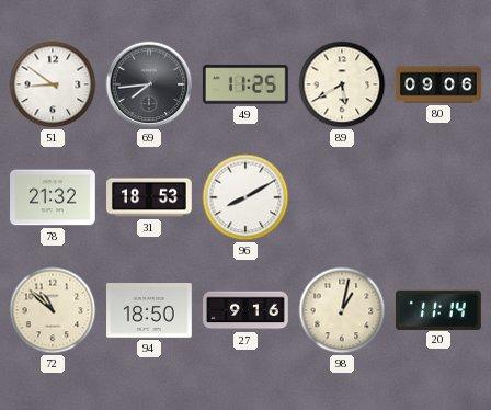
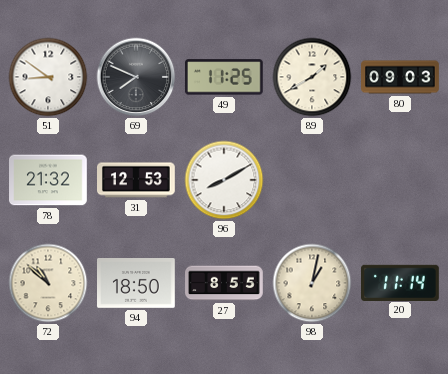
69: 7:44 -> 7:49
89: 5:40 -> 1:40
80: 09:06 -> 09:03
31: 18:53 -> 12:53
27: 9:16 -> 8:55
